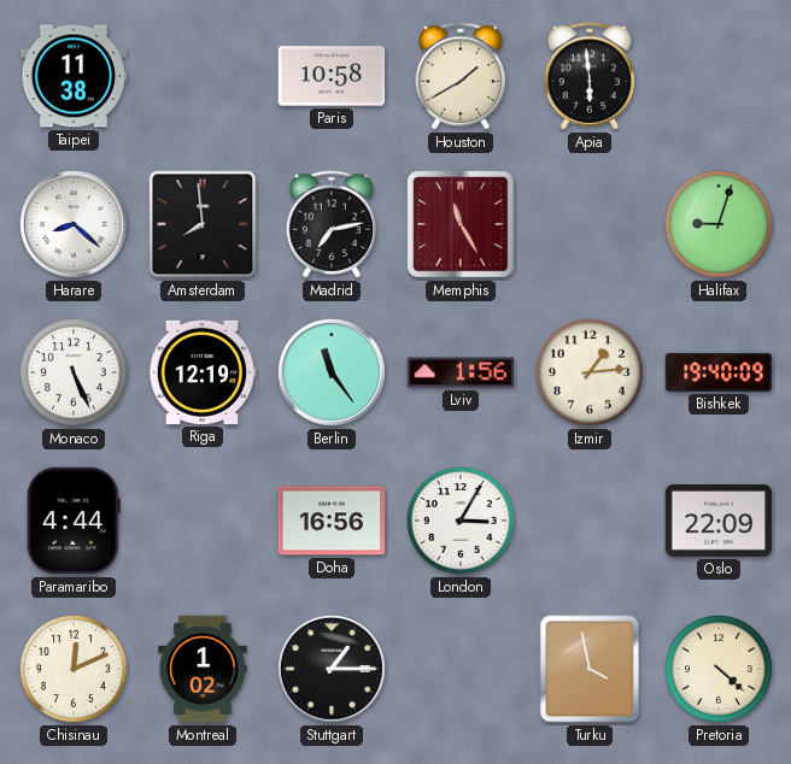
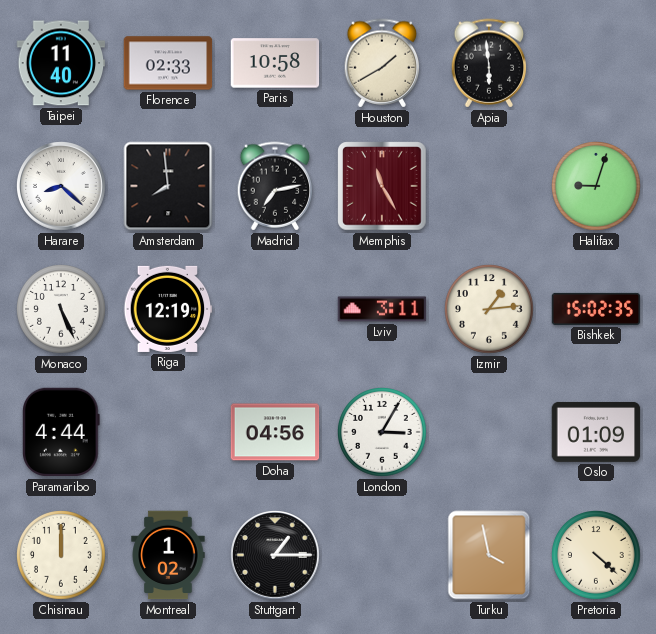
Taipei: 11:38 -> 11:40
Florence: none -> 02:33
Berlin: 11:24 -> none
Lviv: 1:56 -> 3:11
Bishkek: 19:40 -> 15:02
Doha: 16:56 -> 04:56
Oslo: 22:09 -> 01:09
Chisinau: 12:11 -> 12:00
